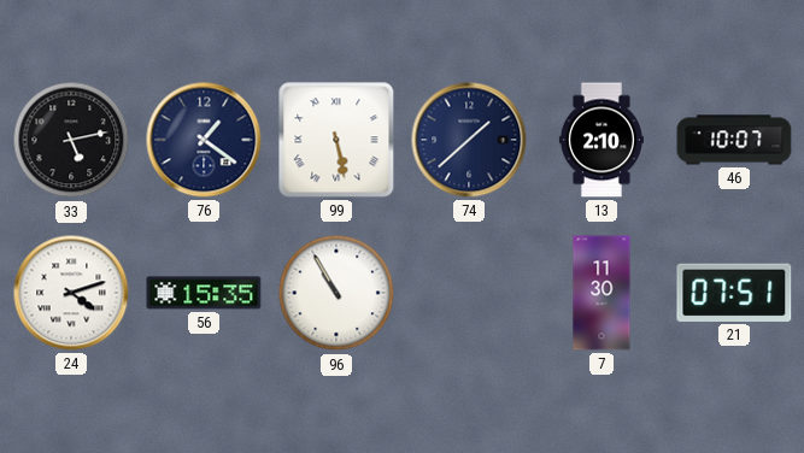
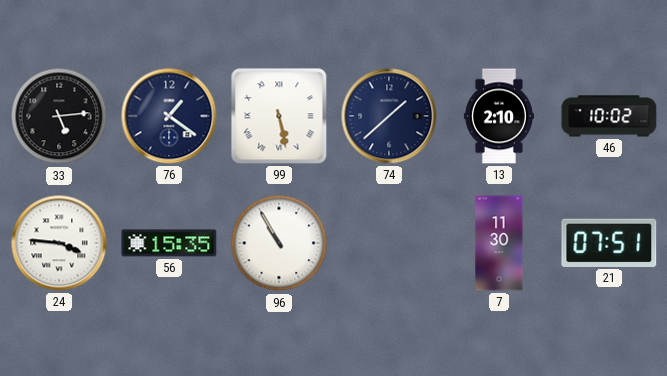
33: 5:13 -> 5:14
46: 10:07 -> 10:02
24: 4:12 -> 3:46
